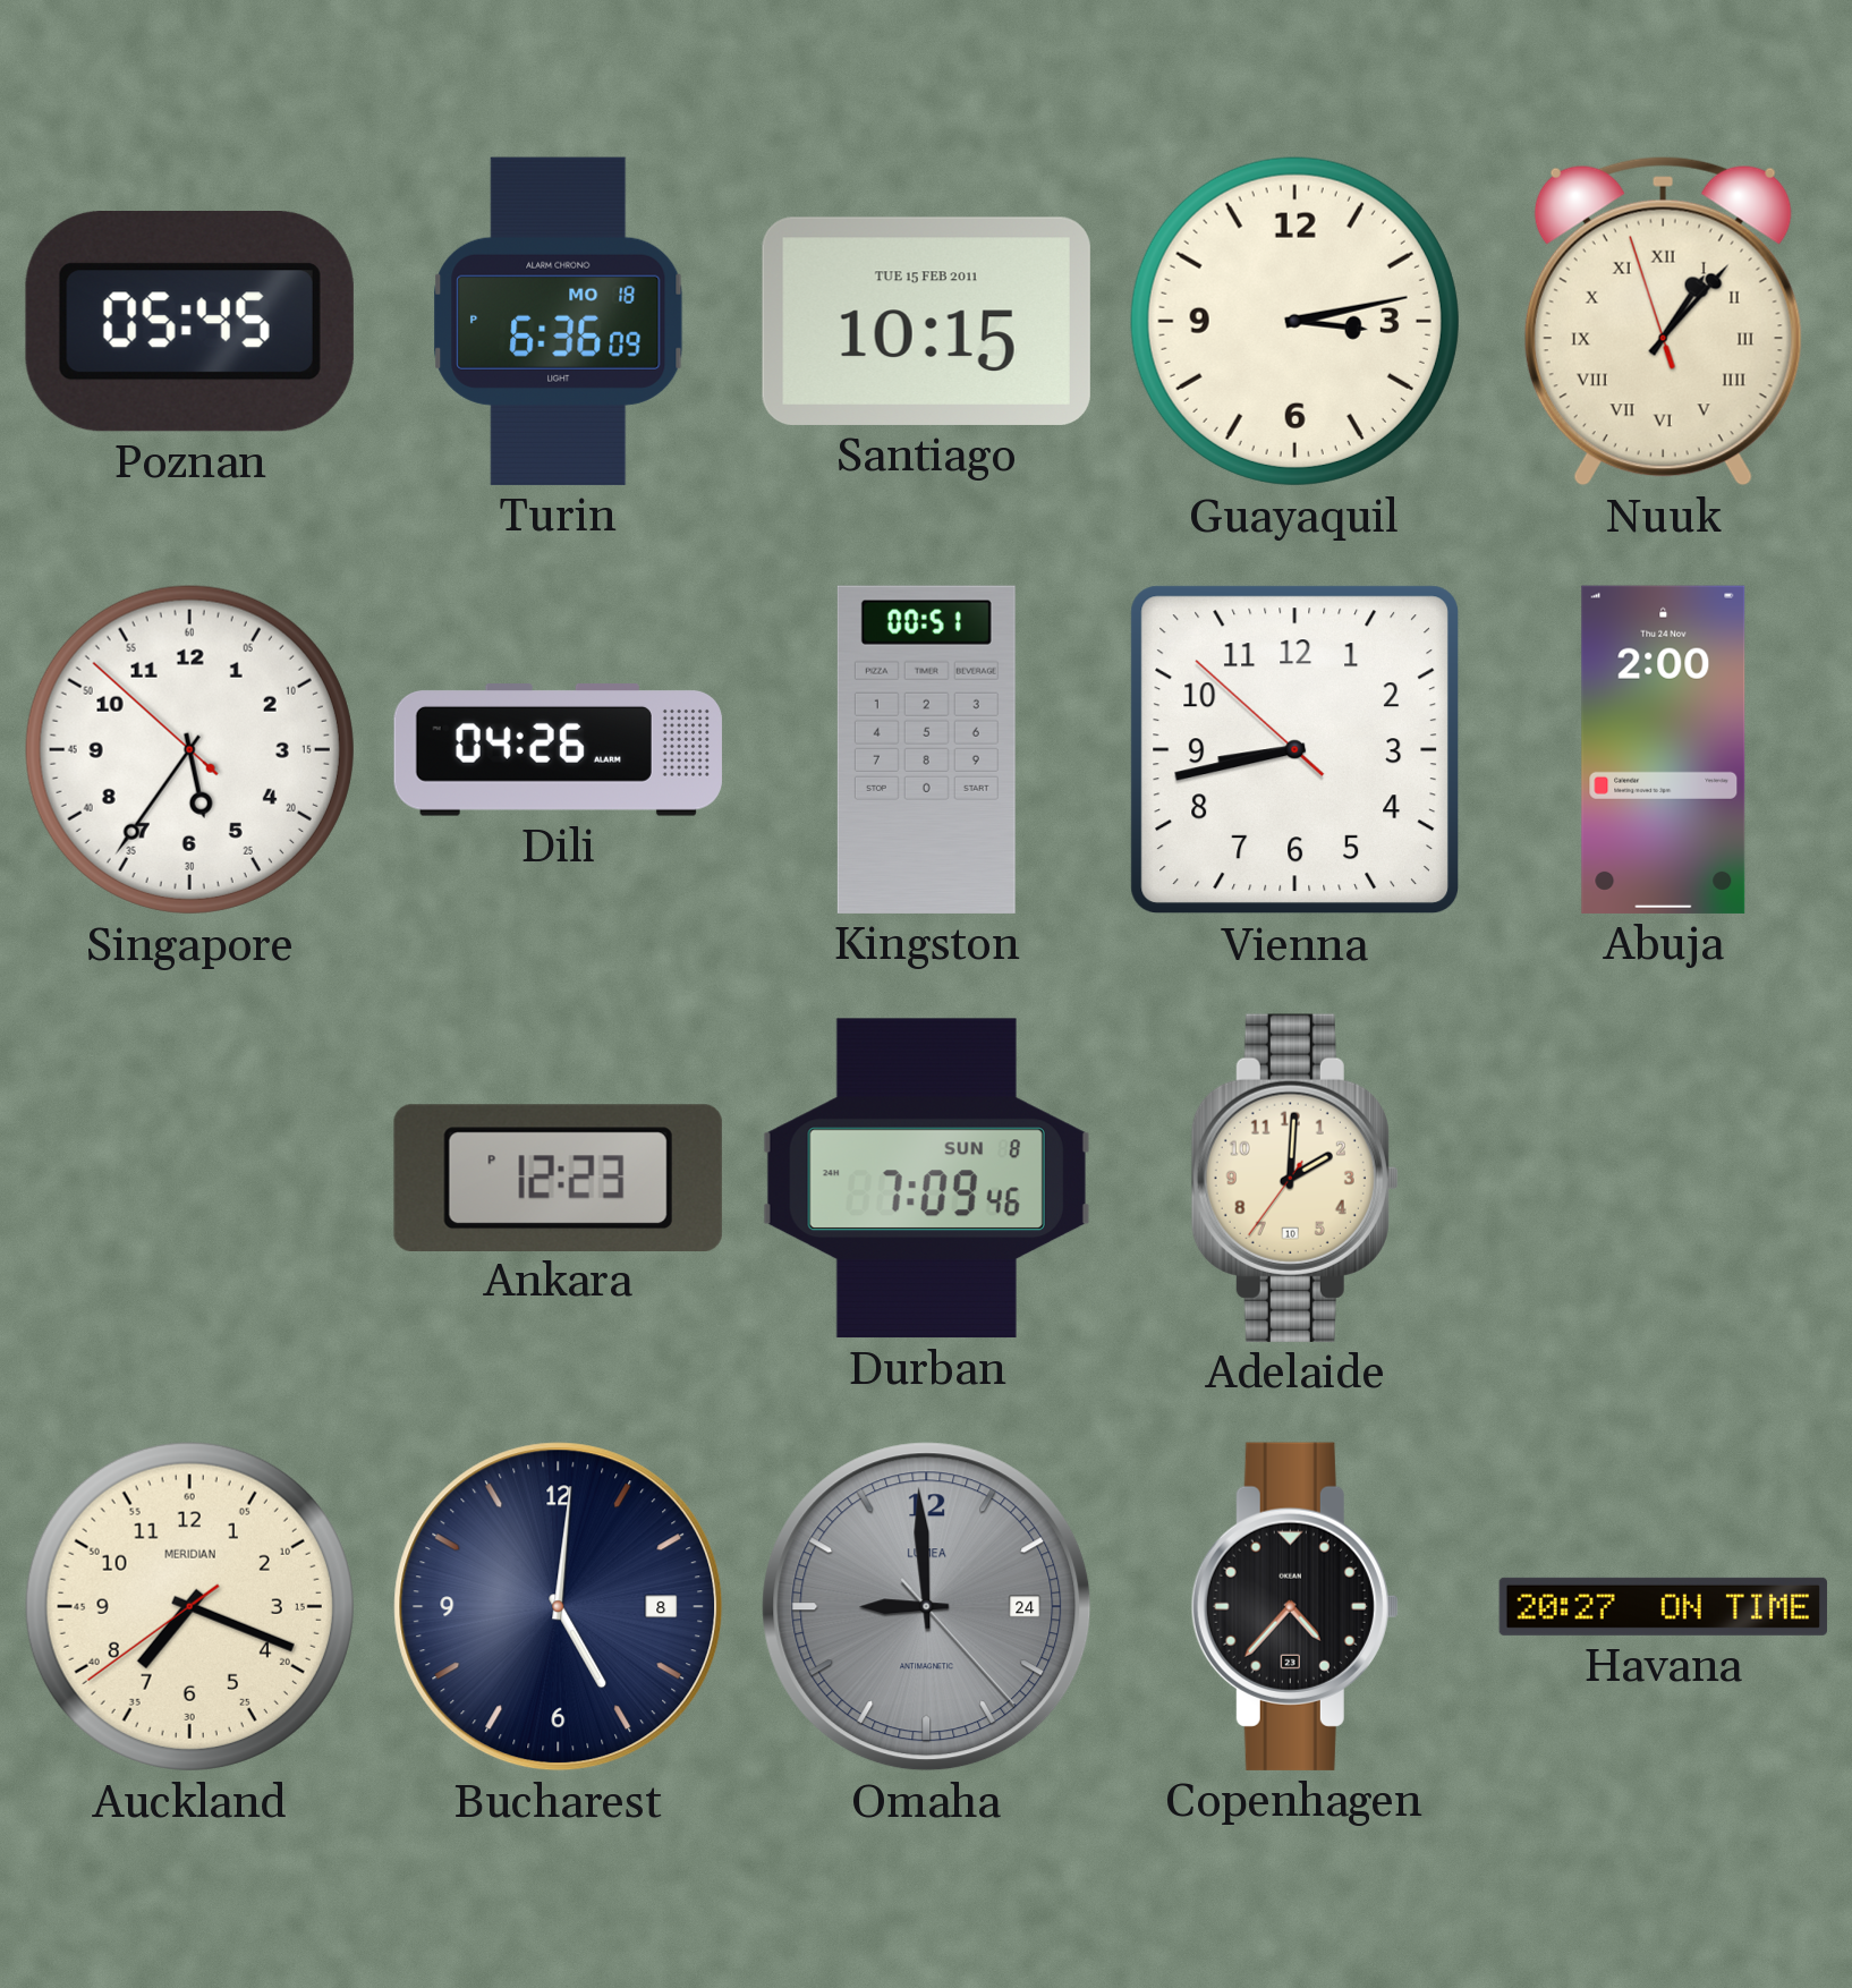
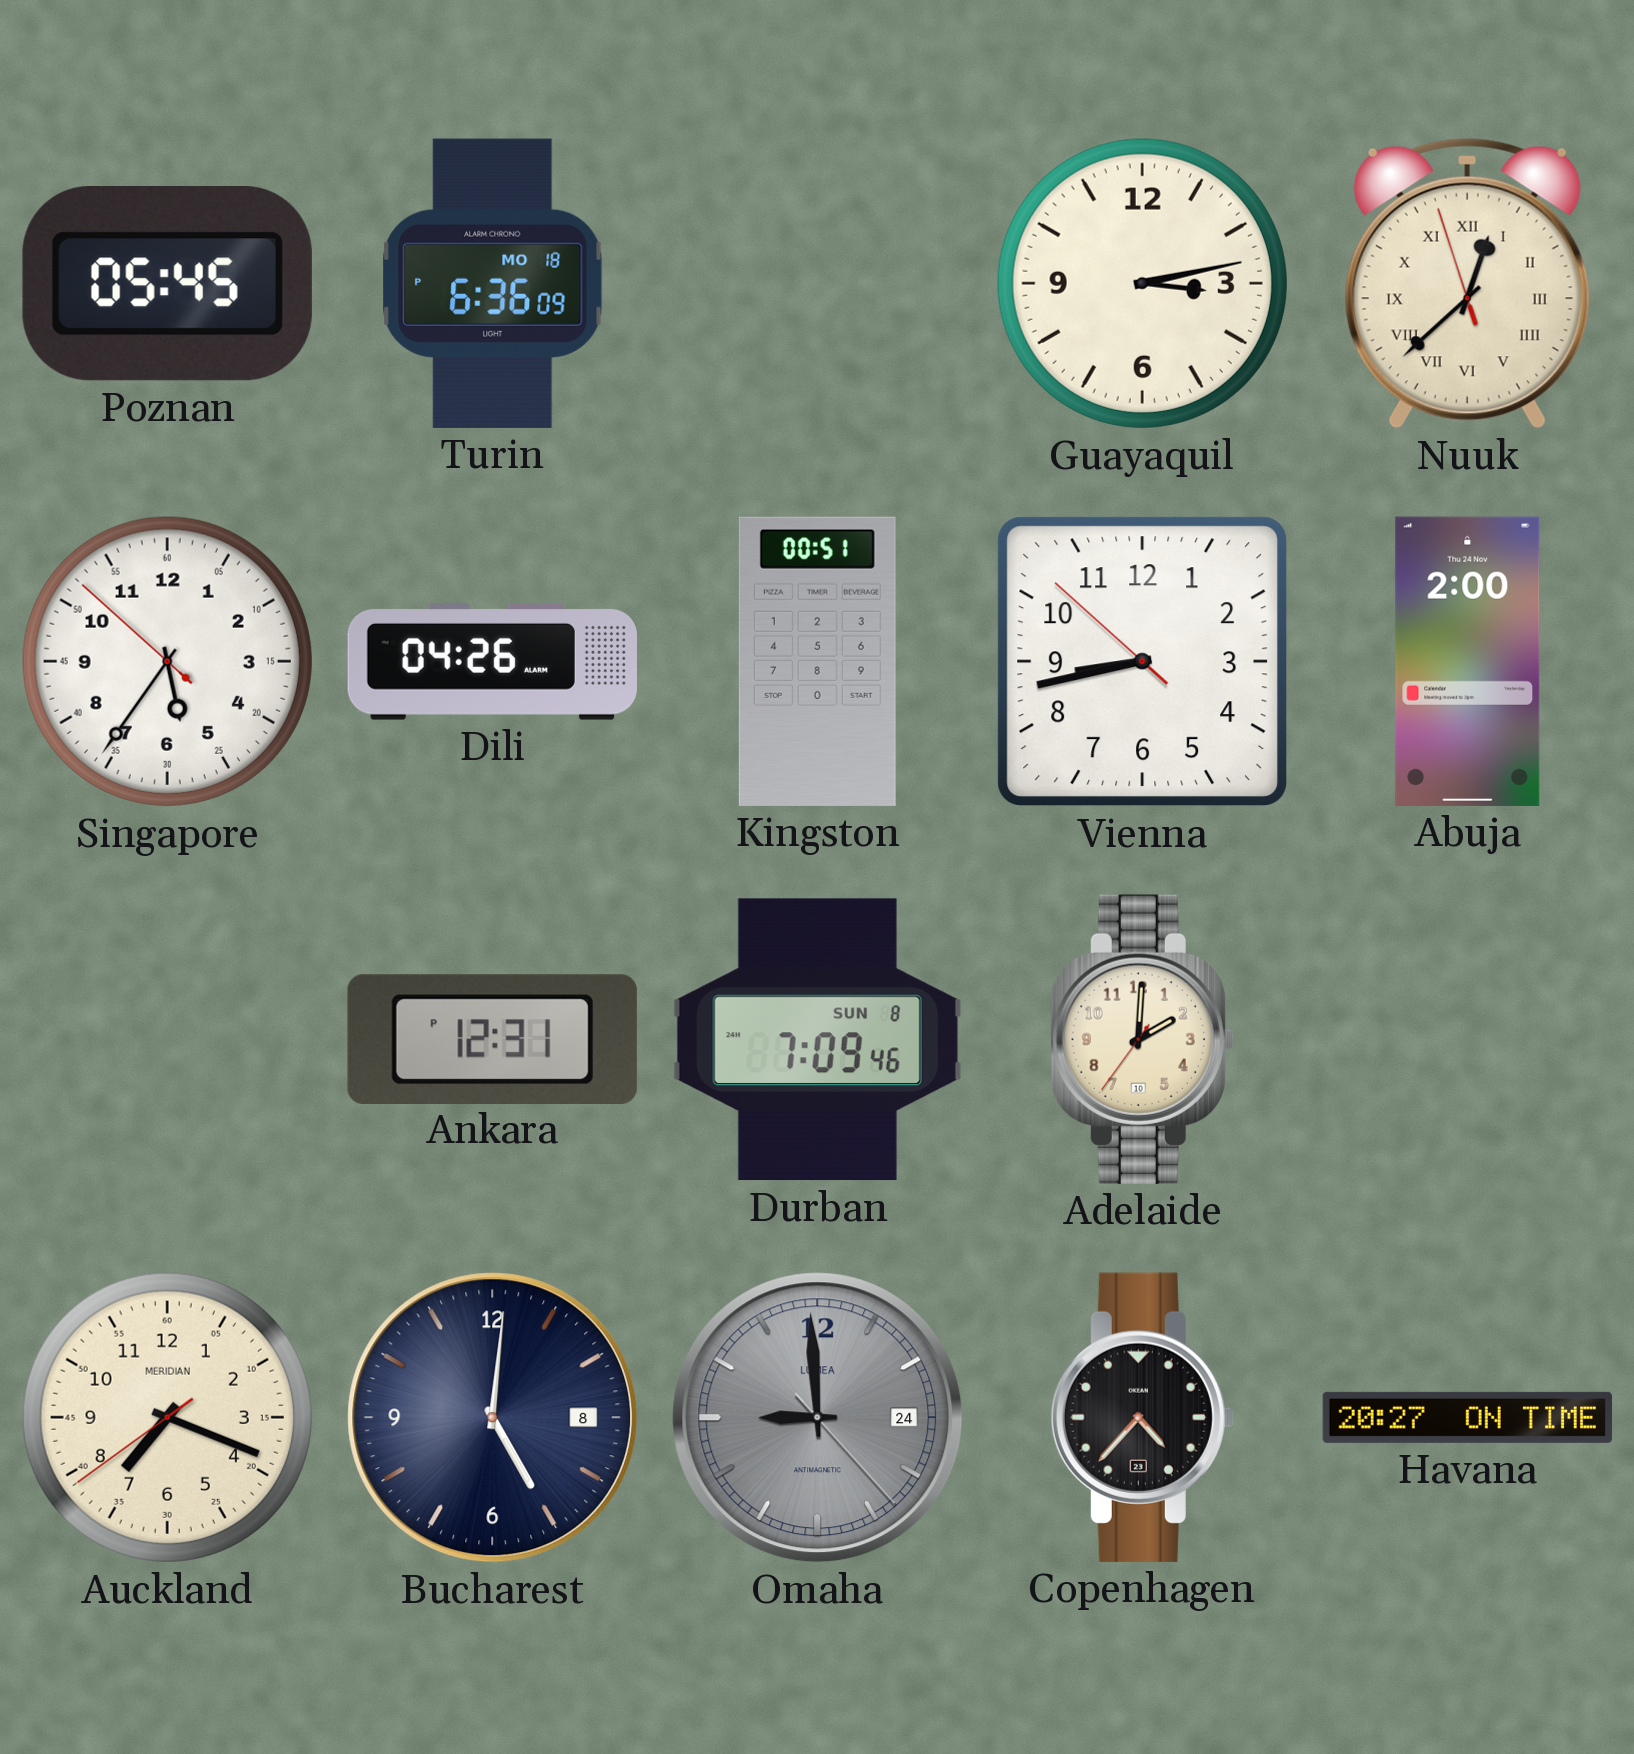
Santiago: 10:15 -> none
Nuuk: 1:06 -> 12:37
Ankara: 12:23 -> 12:31
